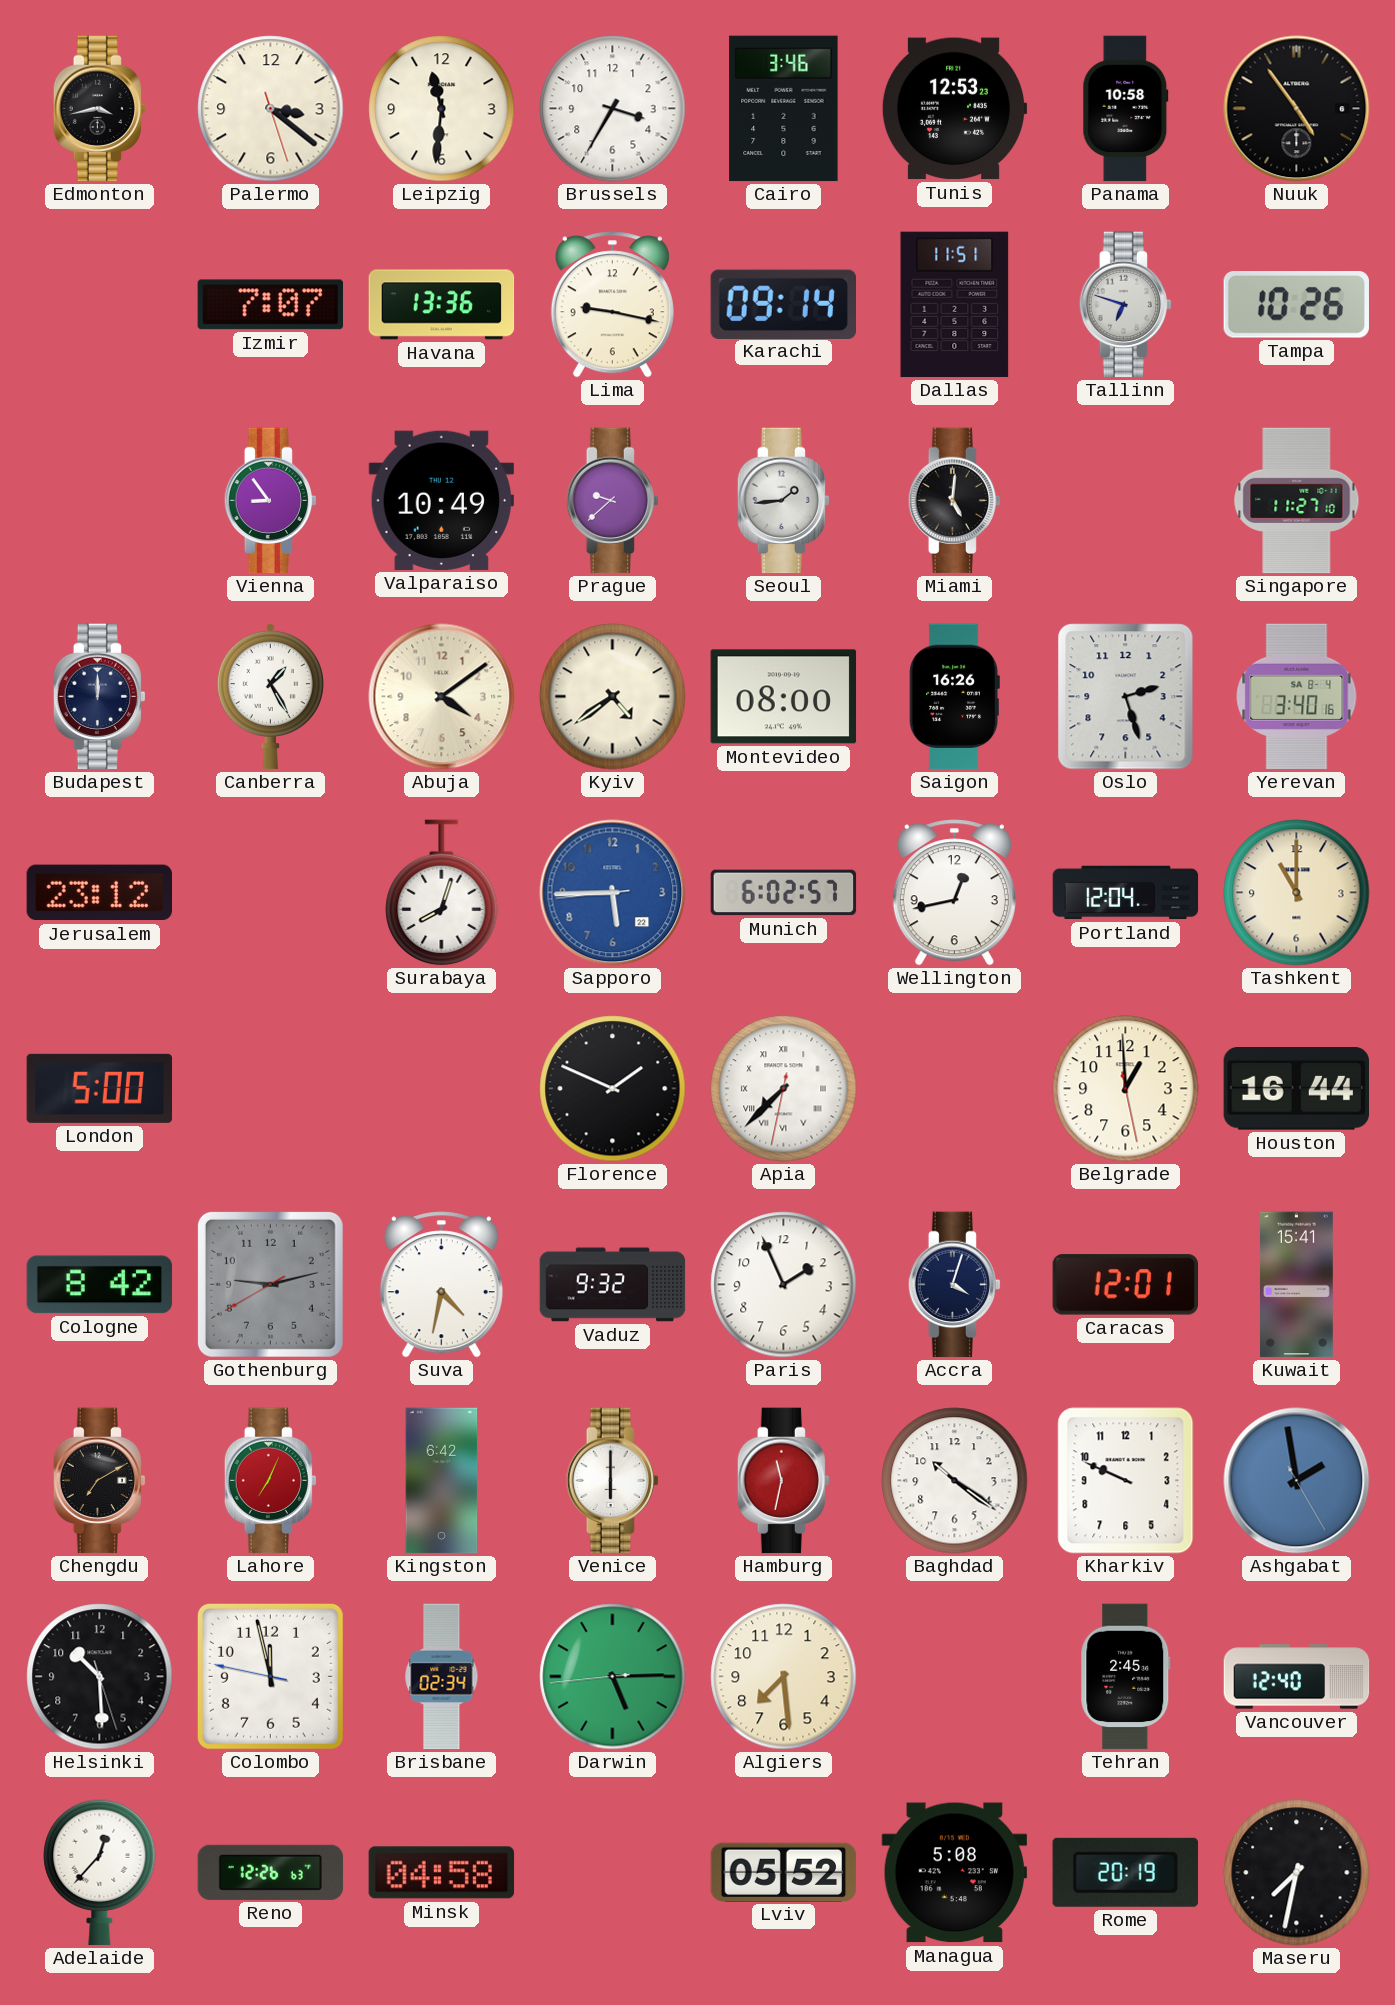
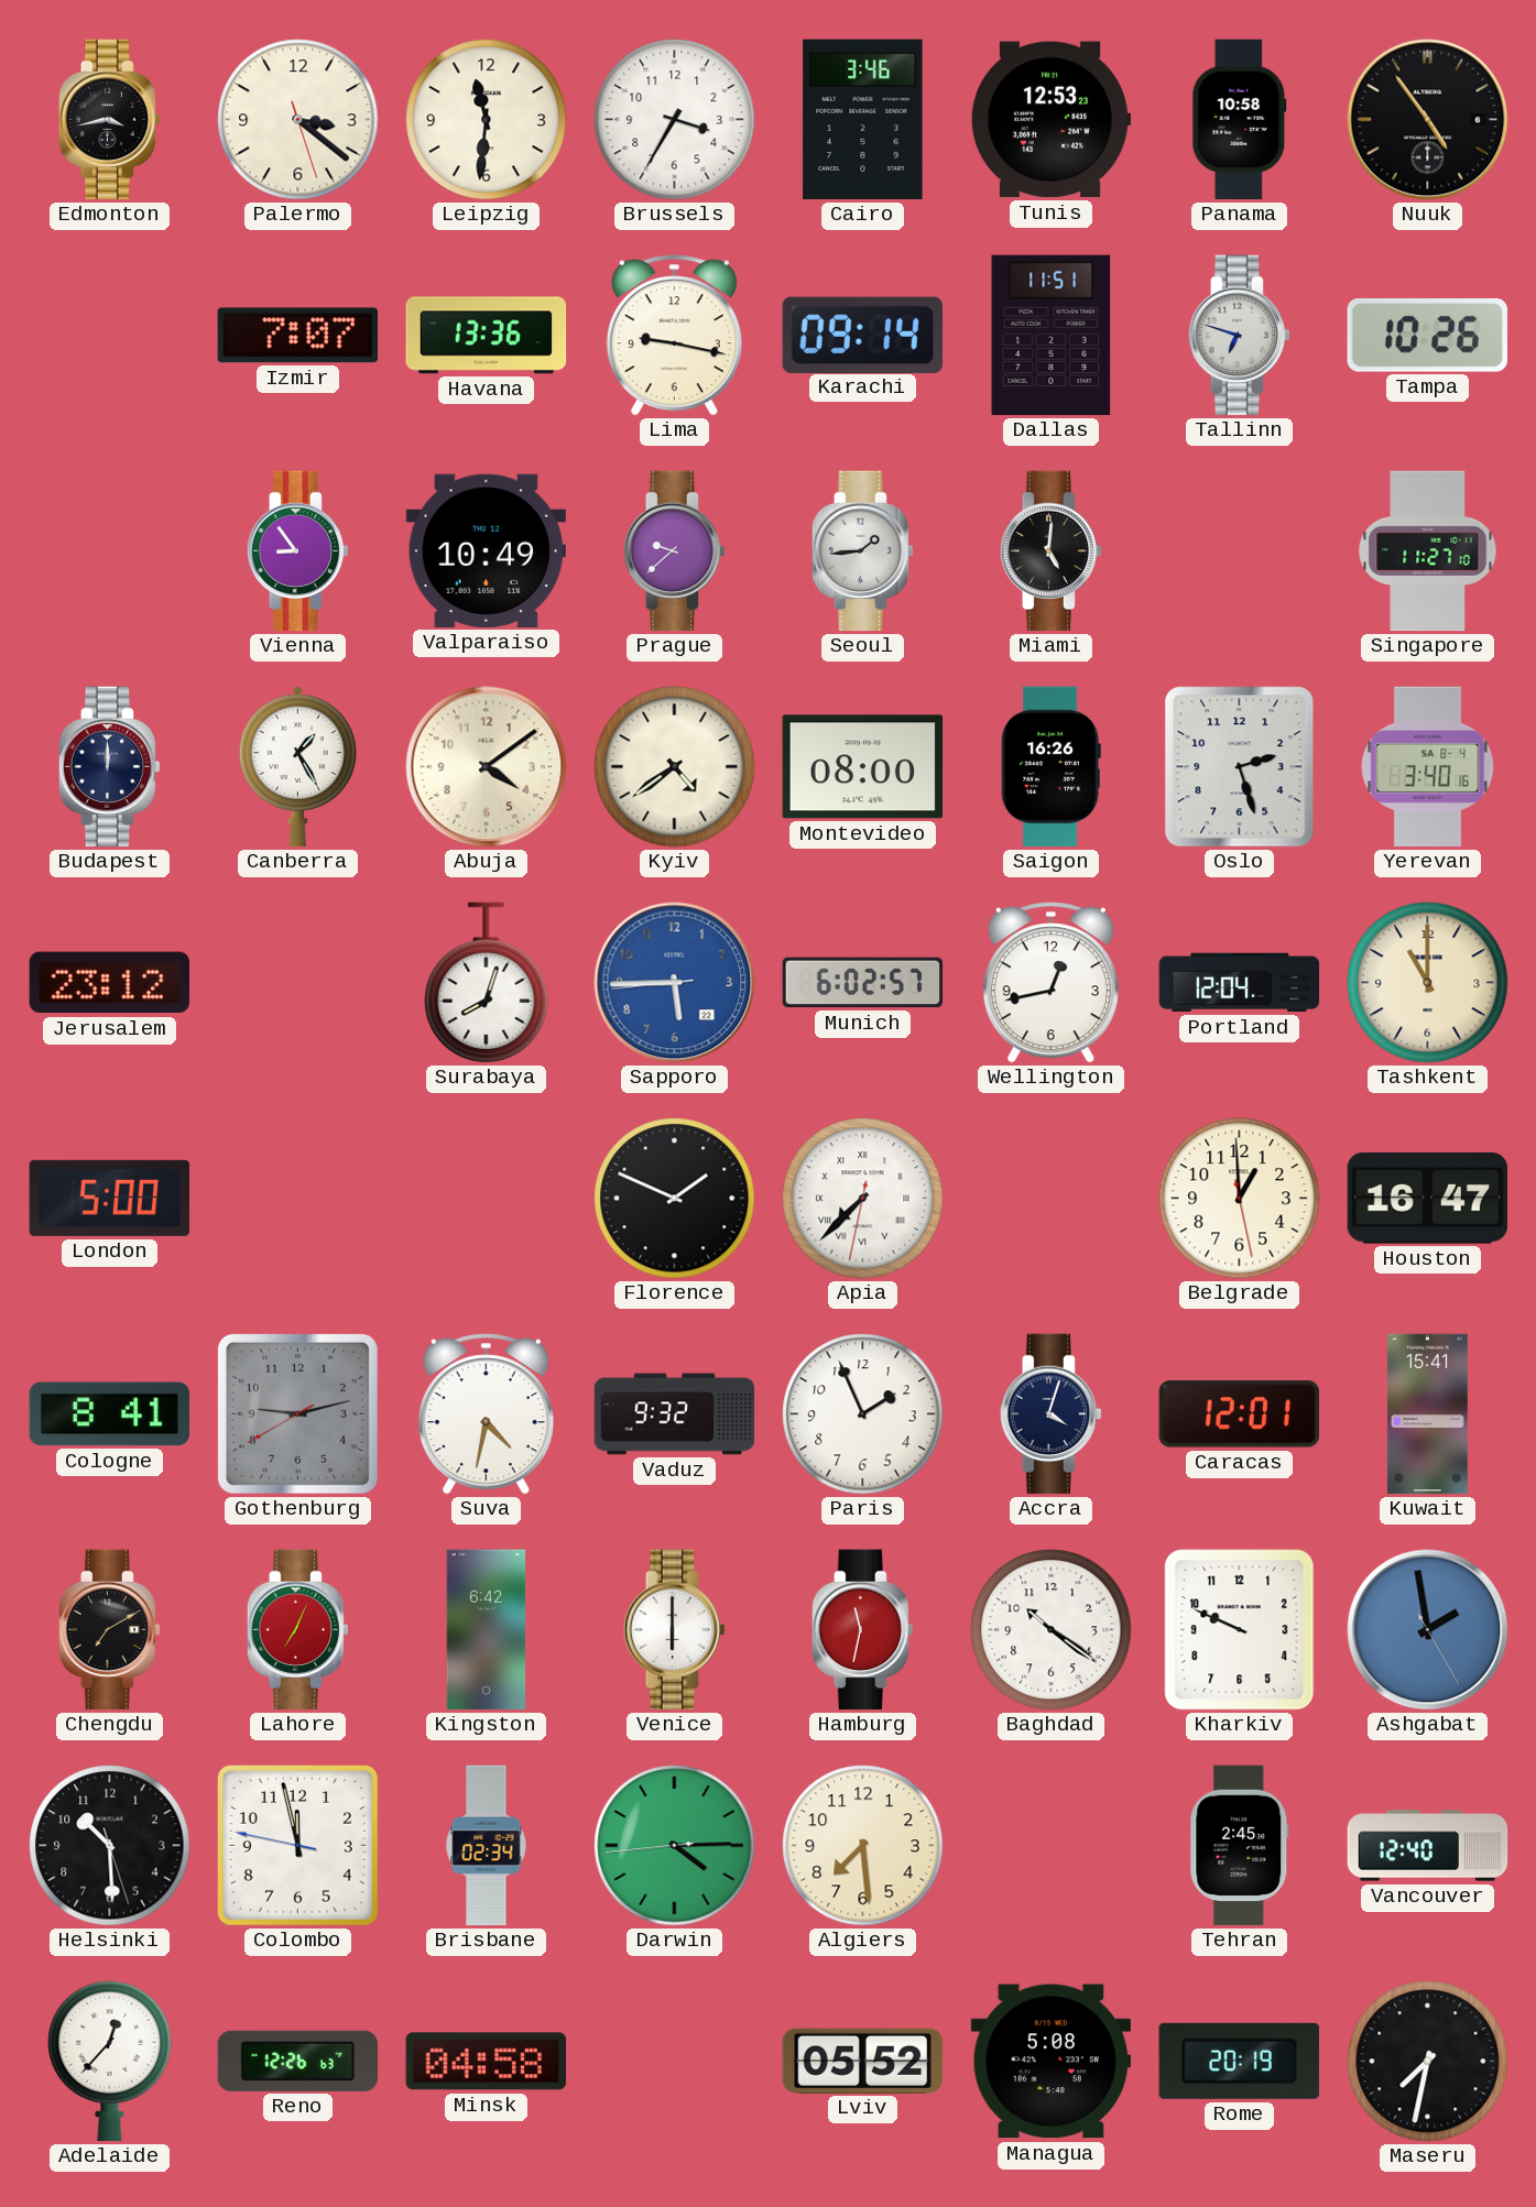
Houston: 16:44 -> 16:47
Cologne: 8:42 -> 8:41
Darwin: 5:14 -> 4:14
